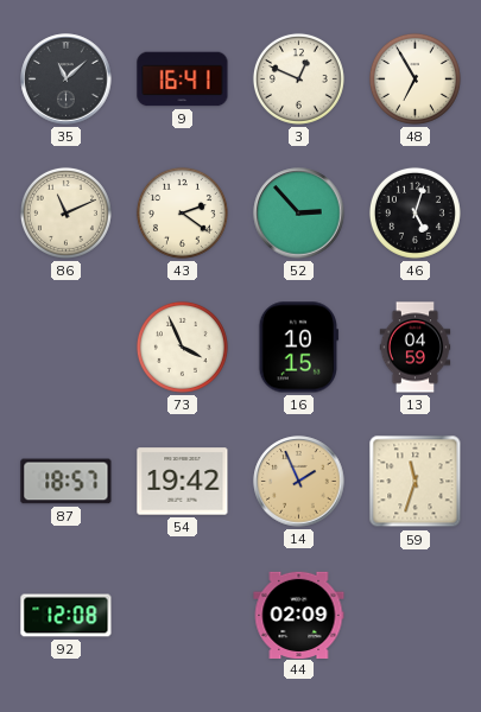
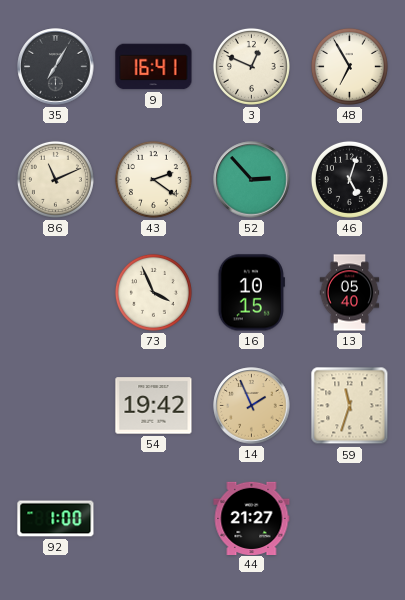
35: 11:08 -> 7:05
13: 04:59 -> 05:40
87: 18:57 -> none
92: 12:08 -> 1:00
44: 02:09 -> 21:27
